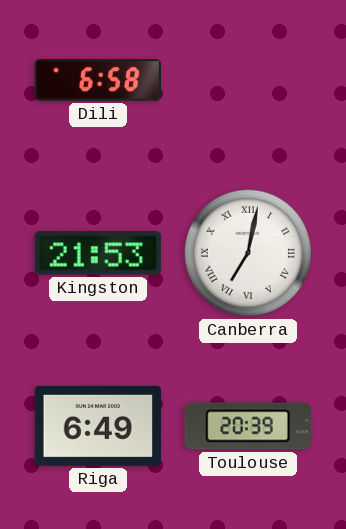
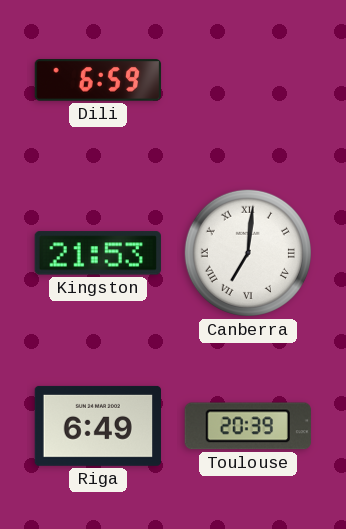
Dili: 6:58 -> 6:59
Canberra: 7:02 -> 7:01
